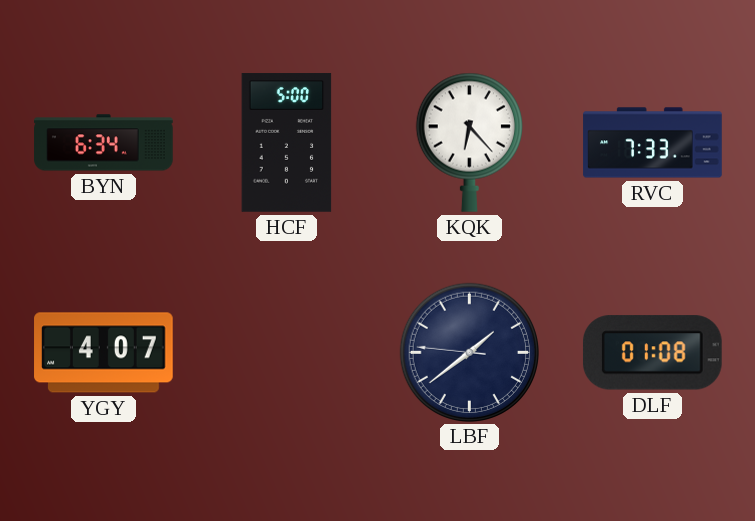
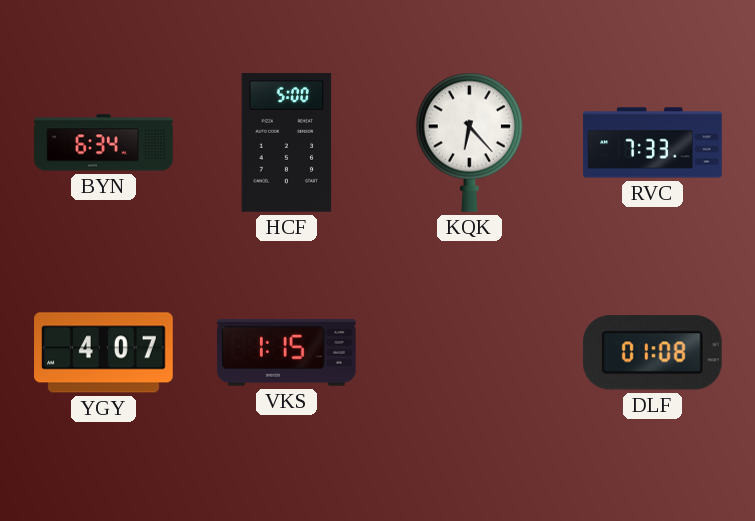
VKS: none -> 1:15
LBF: 1:38 -> none
